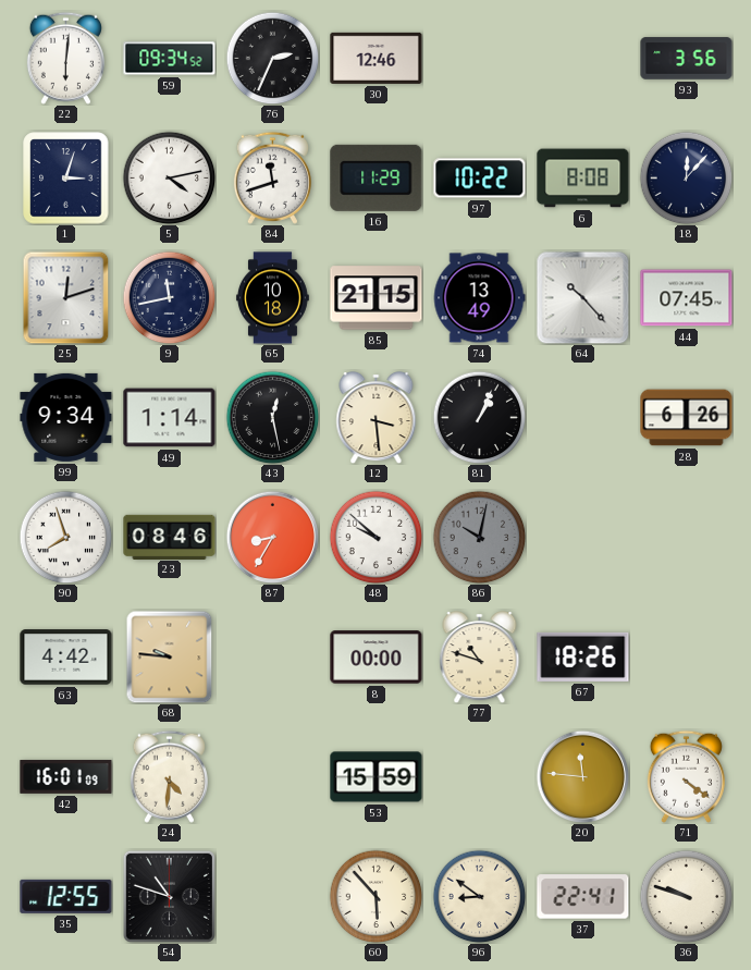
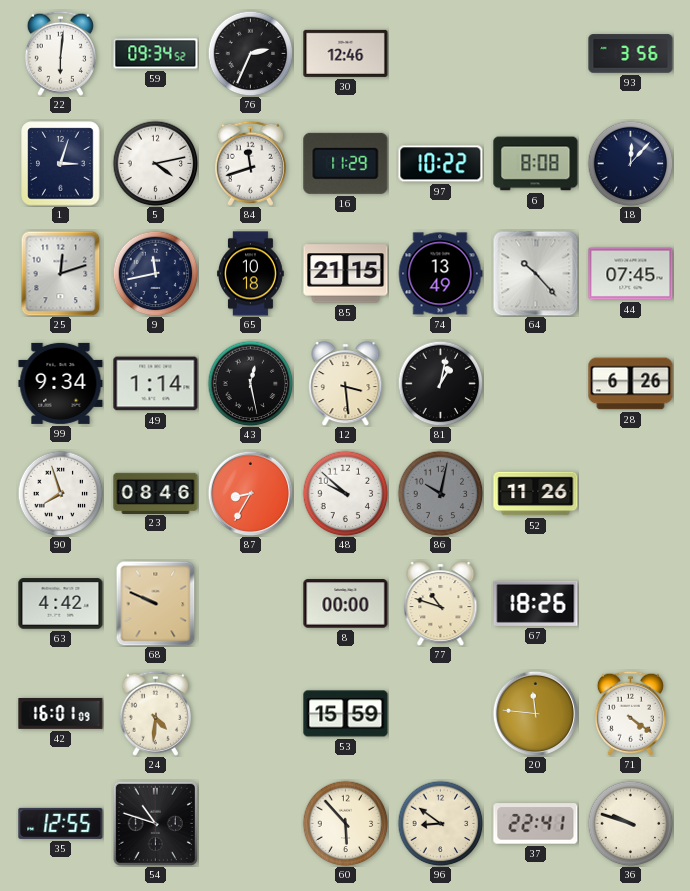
81: 1:04 -> 1:02
52: none -> 11:26
68: 9:46 -> 9:49
